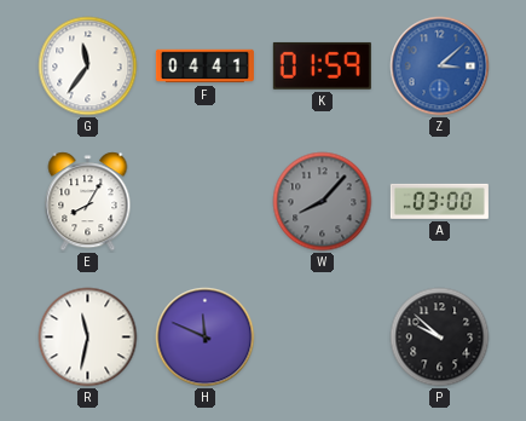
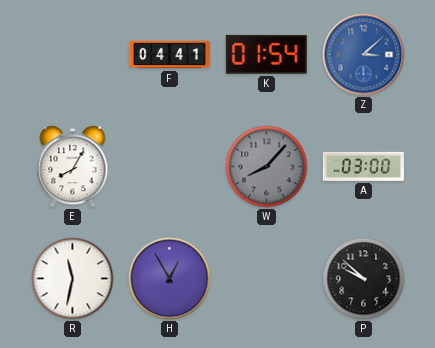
G: 11:36 -> none
K: 01:59 -> 01:54
H: 11:49 -> 12:55
